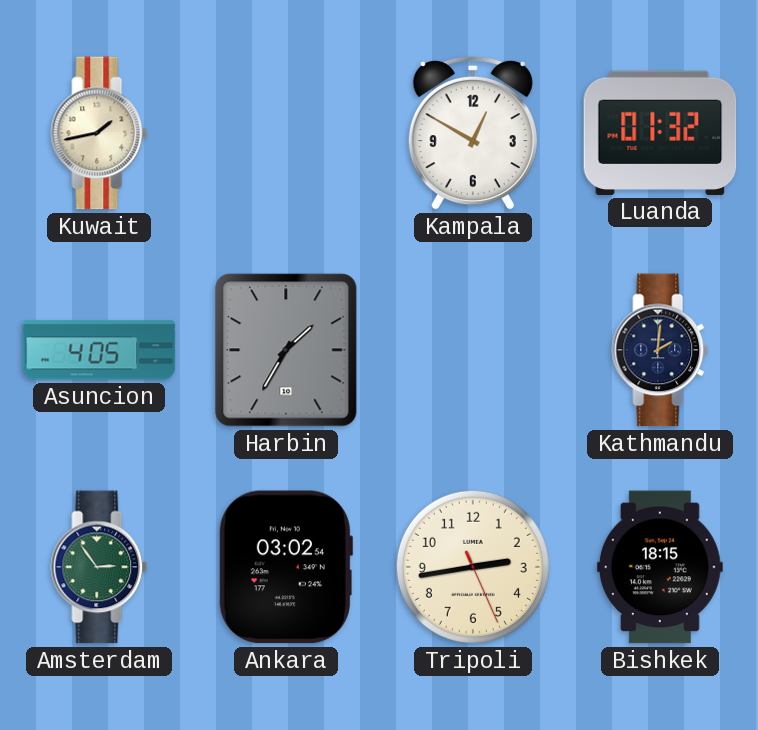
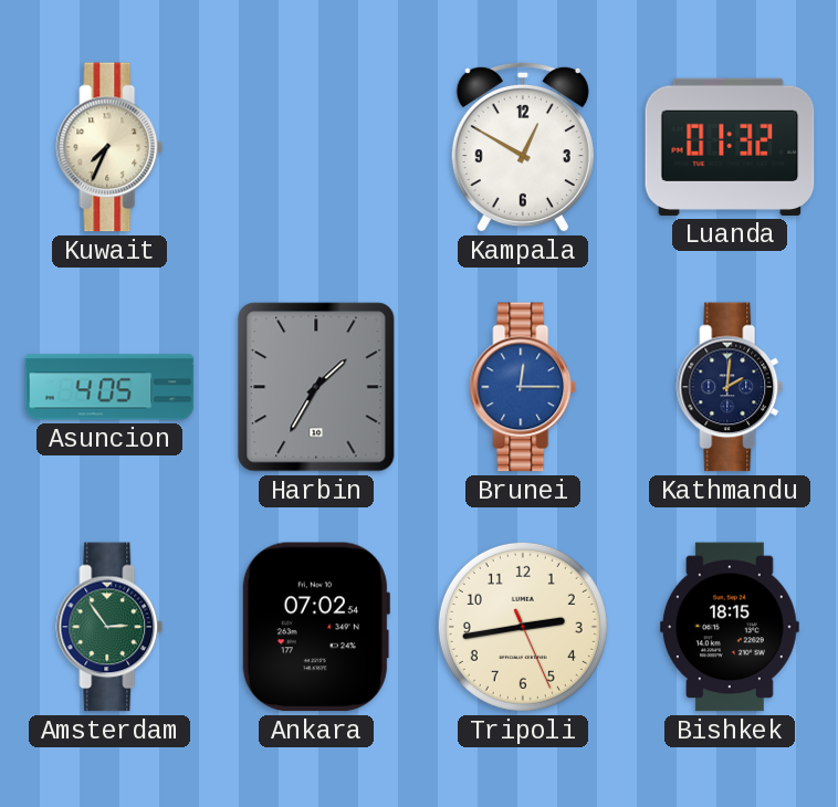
Kuwait: 1:43 -> 7:34
Brunei: none -> 12:15
Ankara: 03:02 -> 07:02
